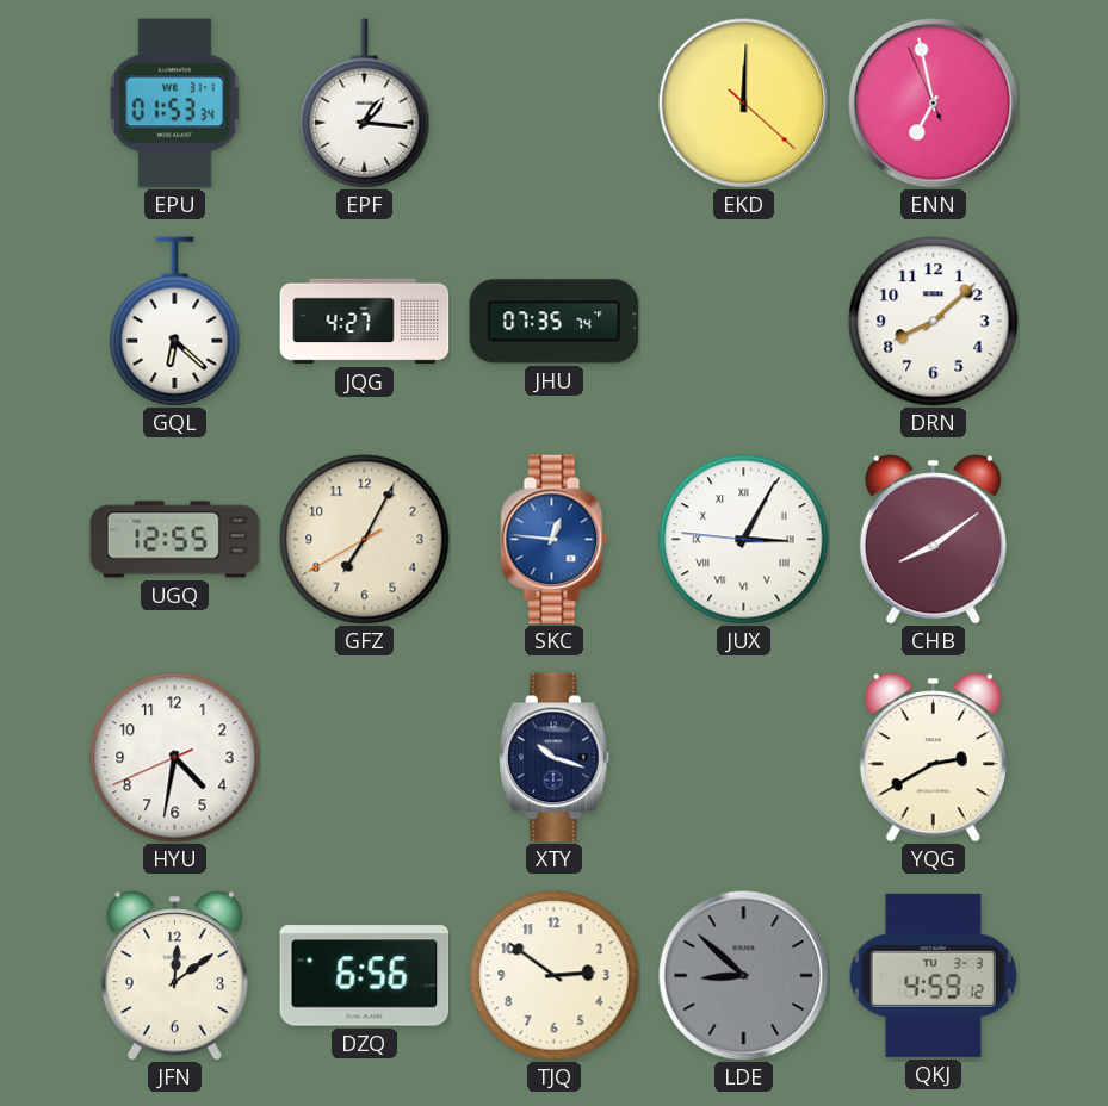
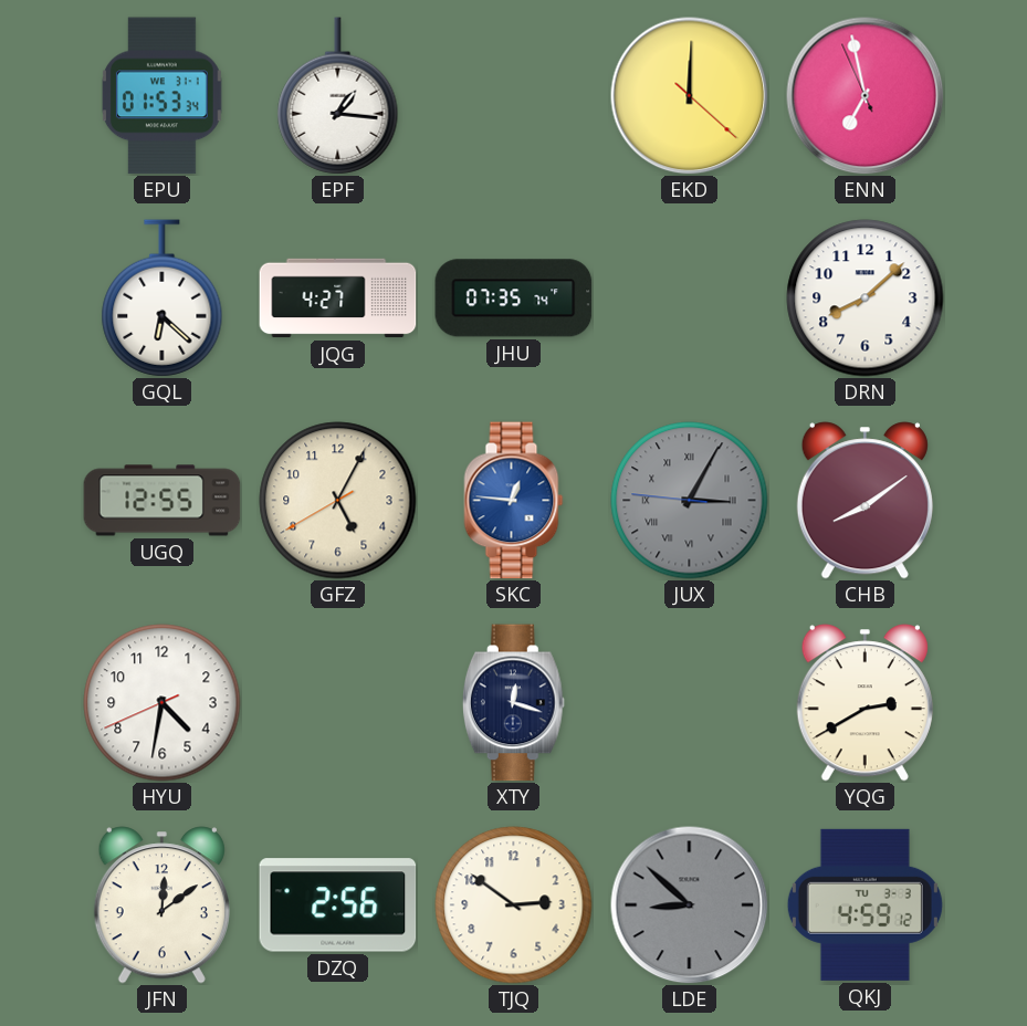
GFZ: 7:04 -> 5:04
JUX dial: white -> grey
XTY: 10:18 -> 12:18
DZQ: 6:56 -> 2:56
